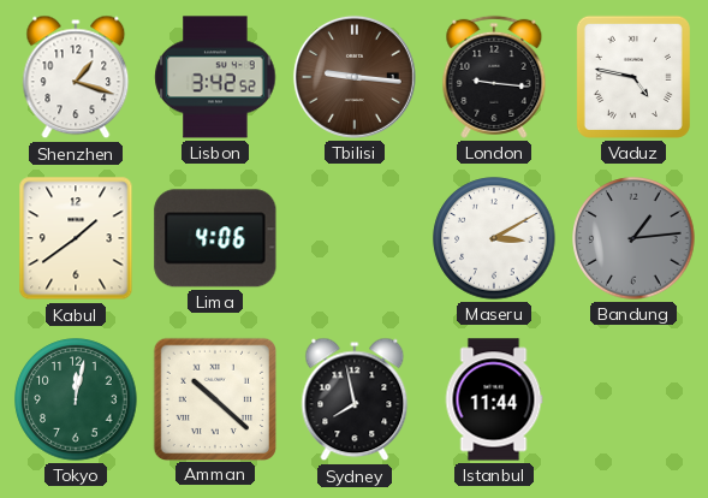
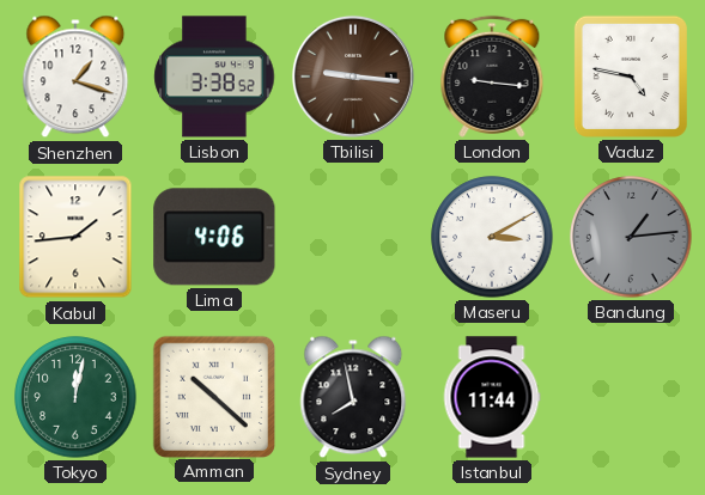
Lisbon: 3:42 -> 3:38
Kabul: 1:39 -> 1:44
